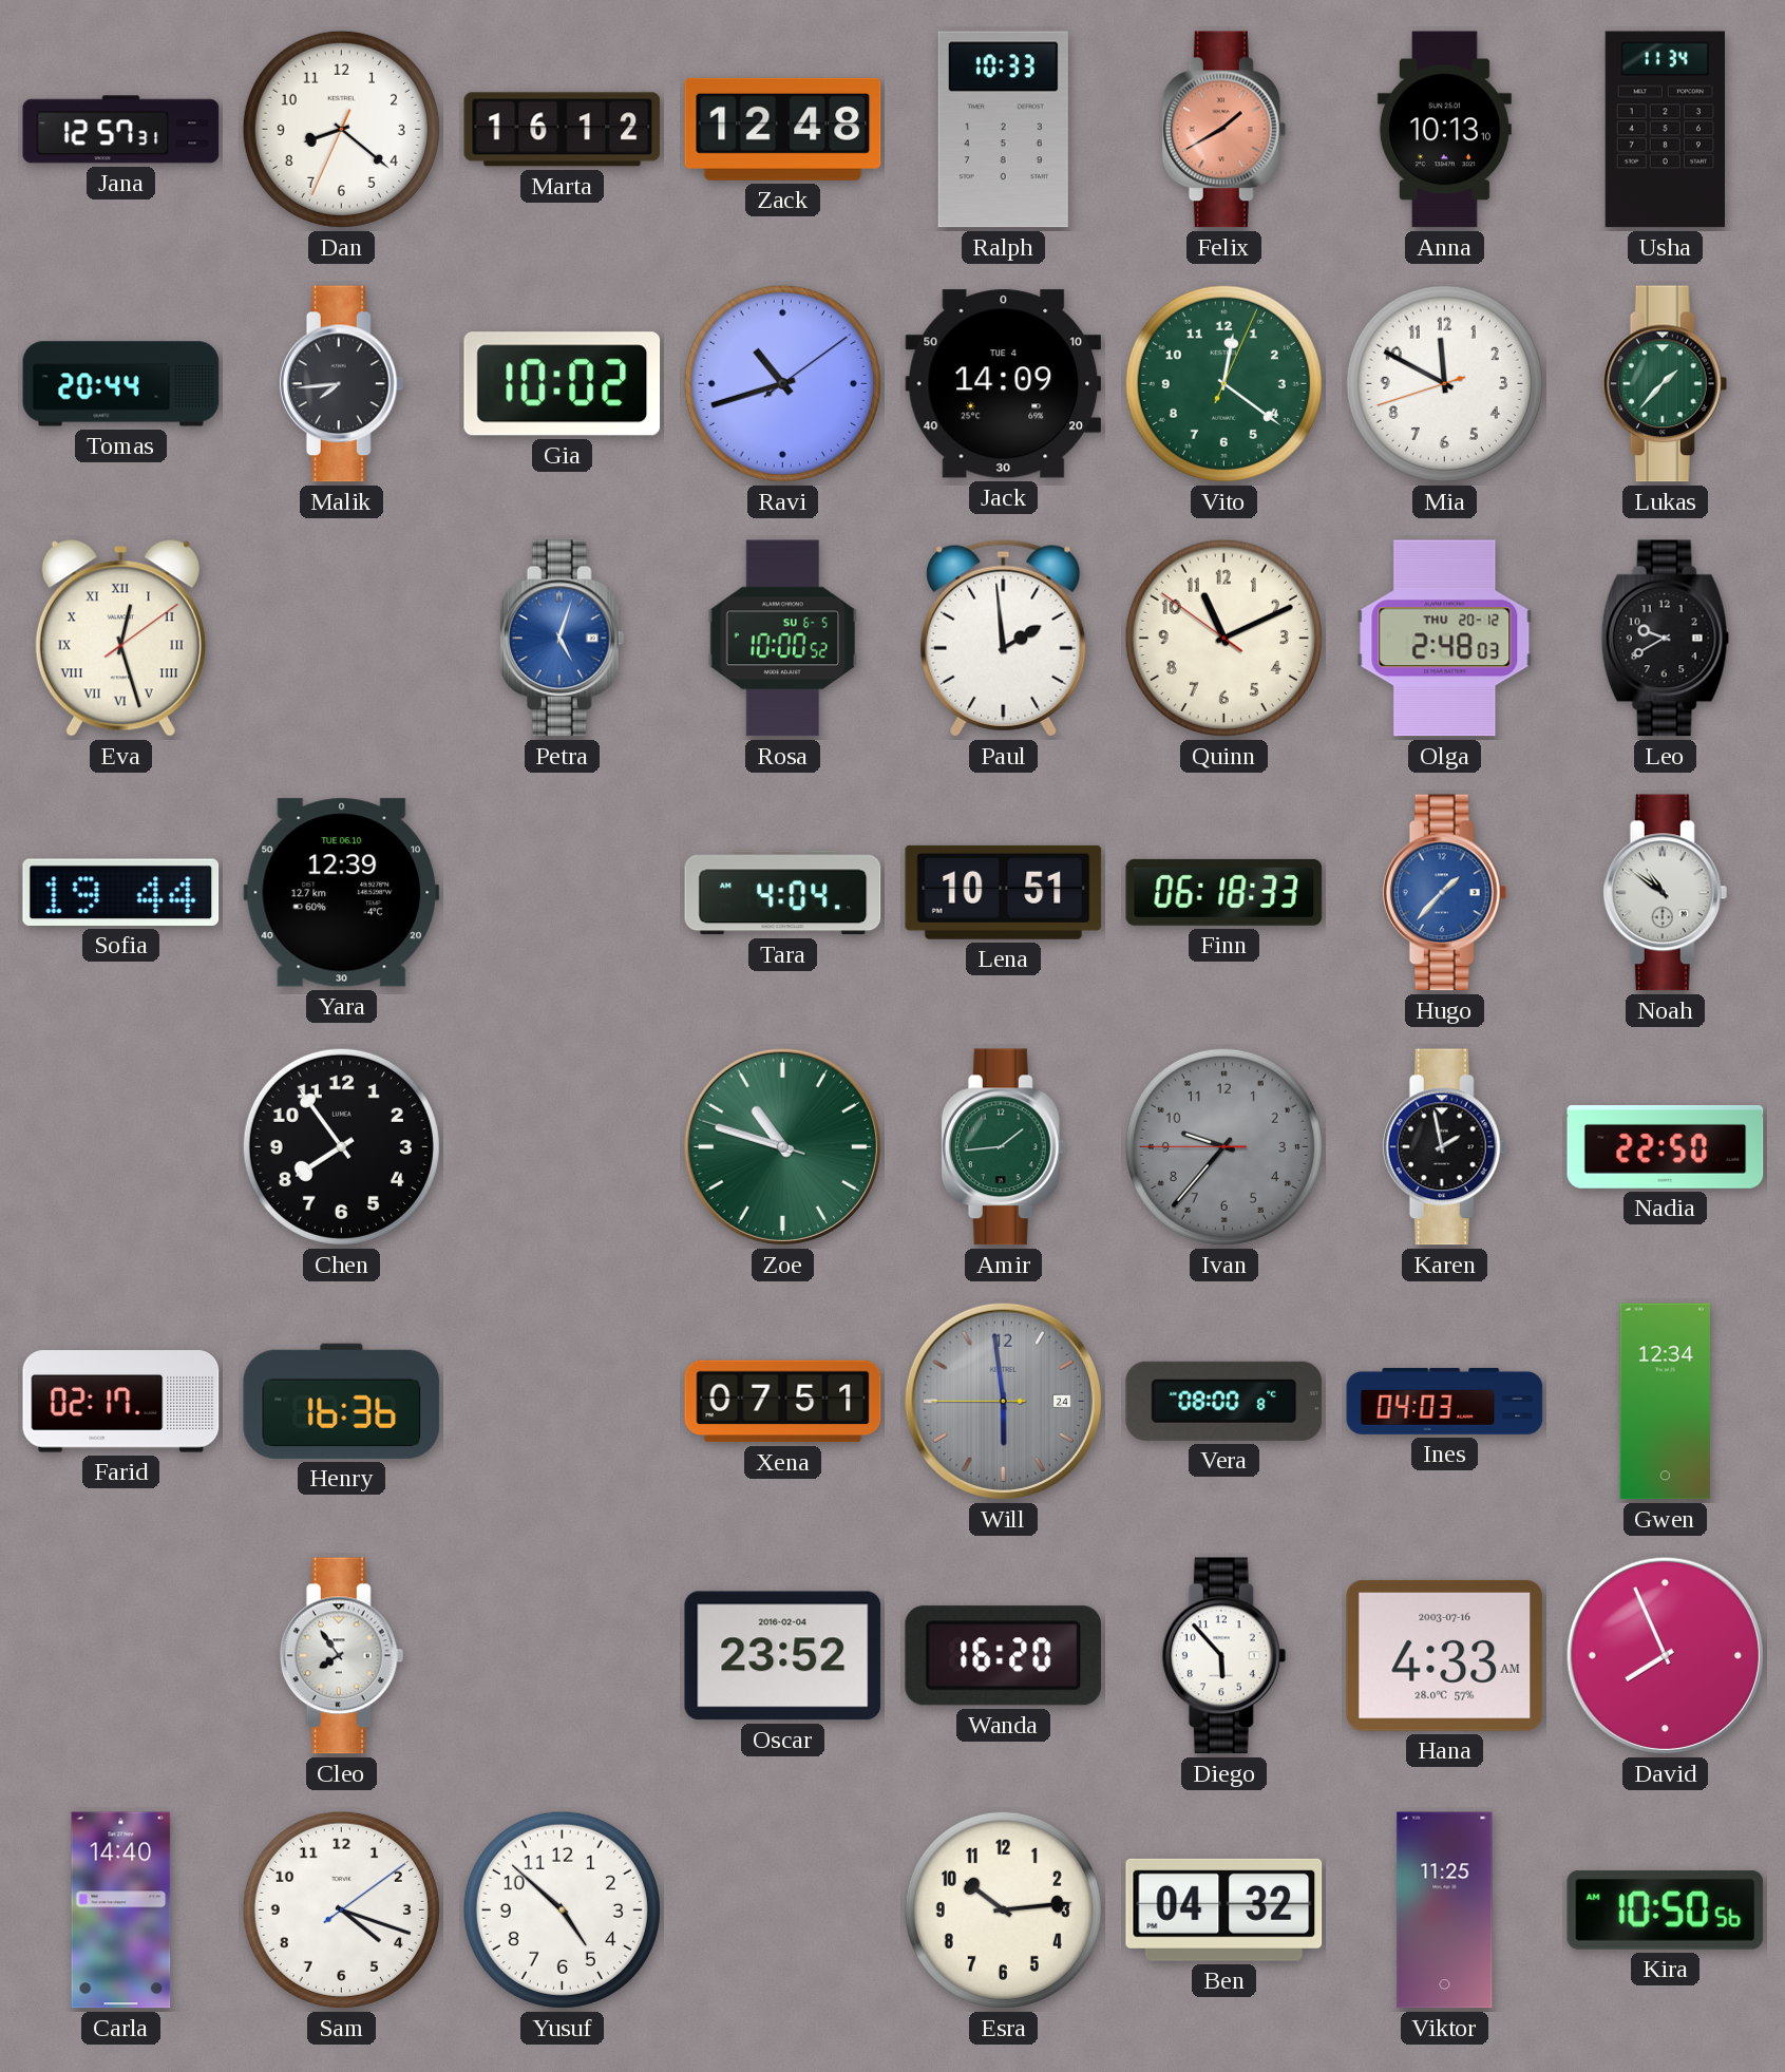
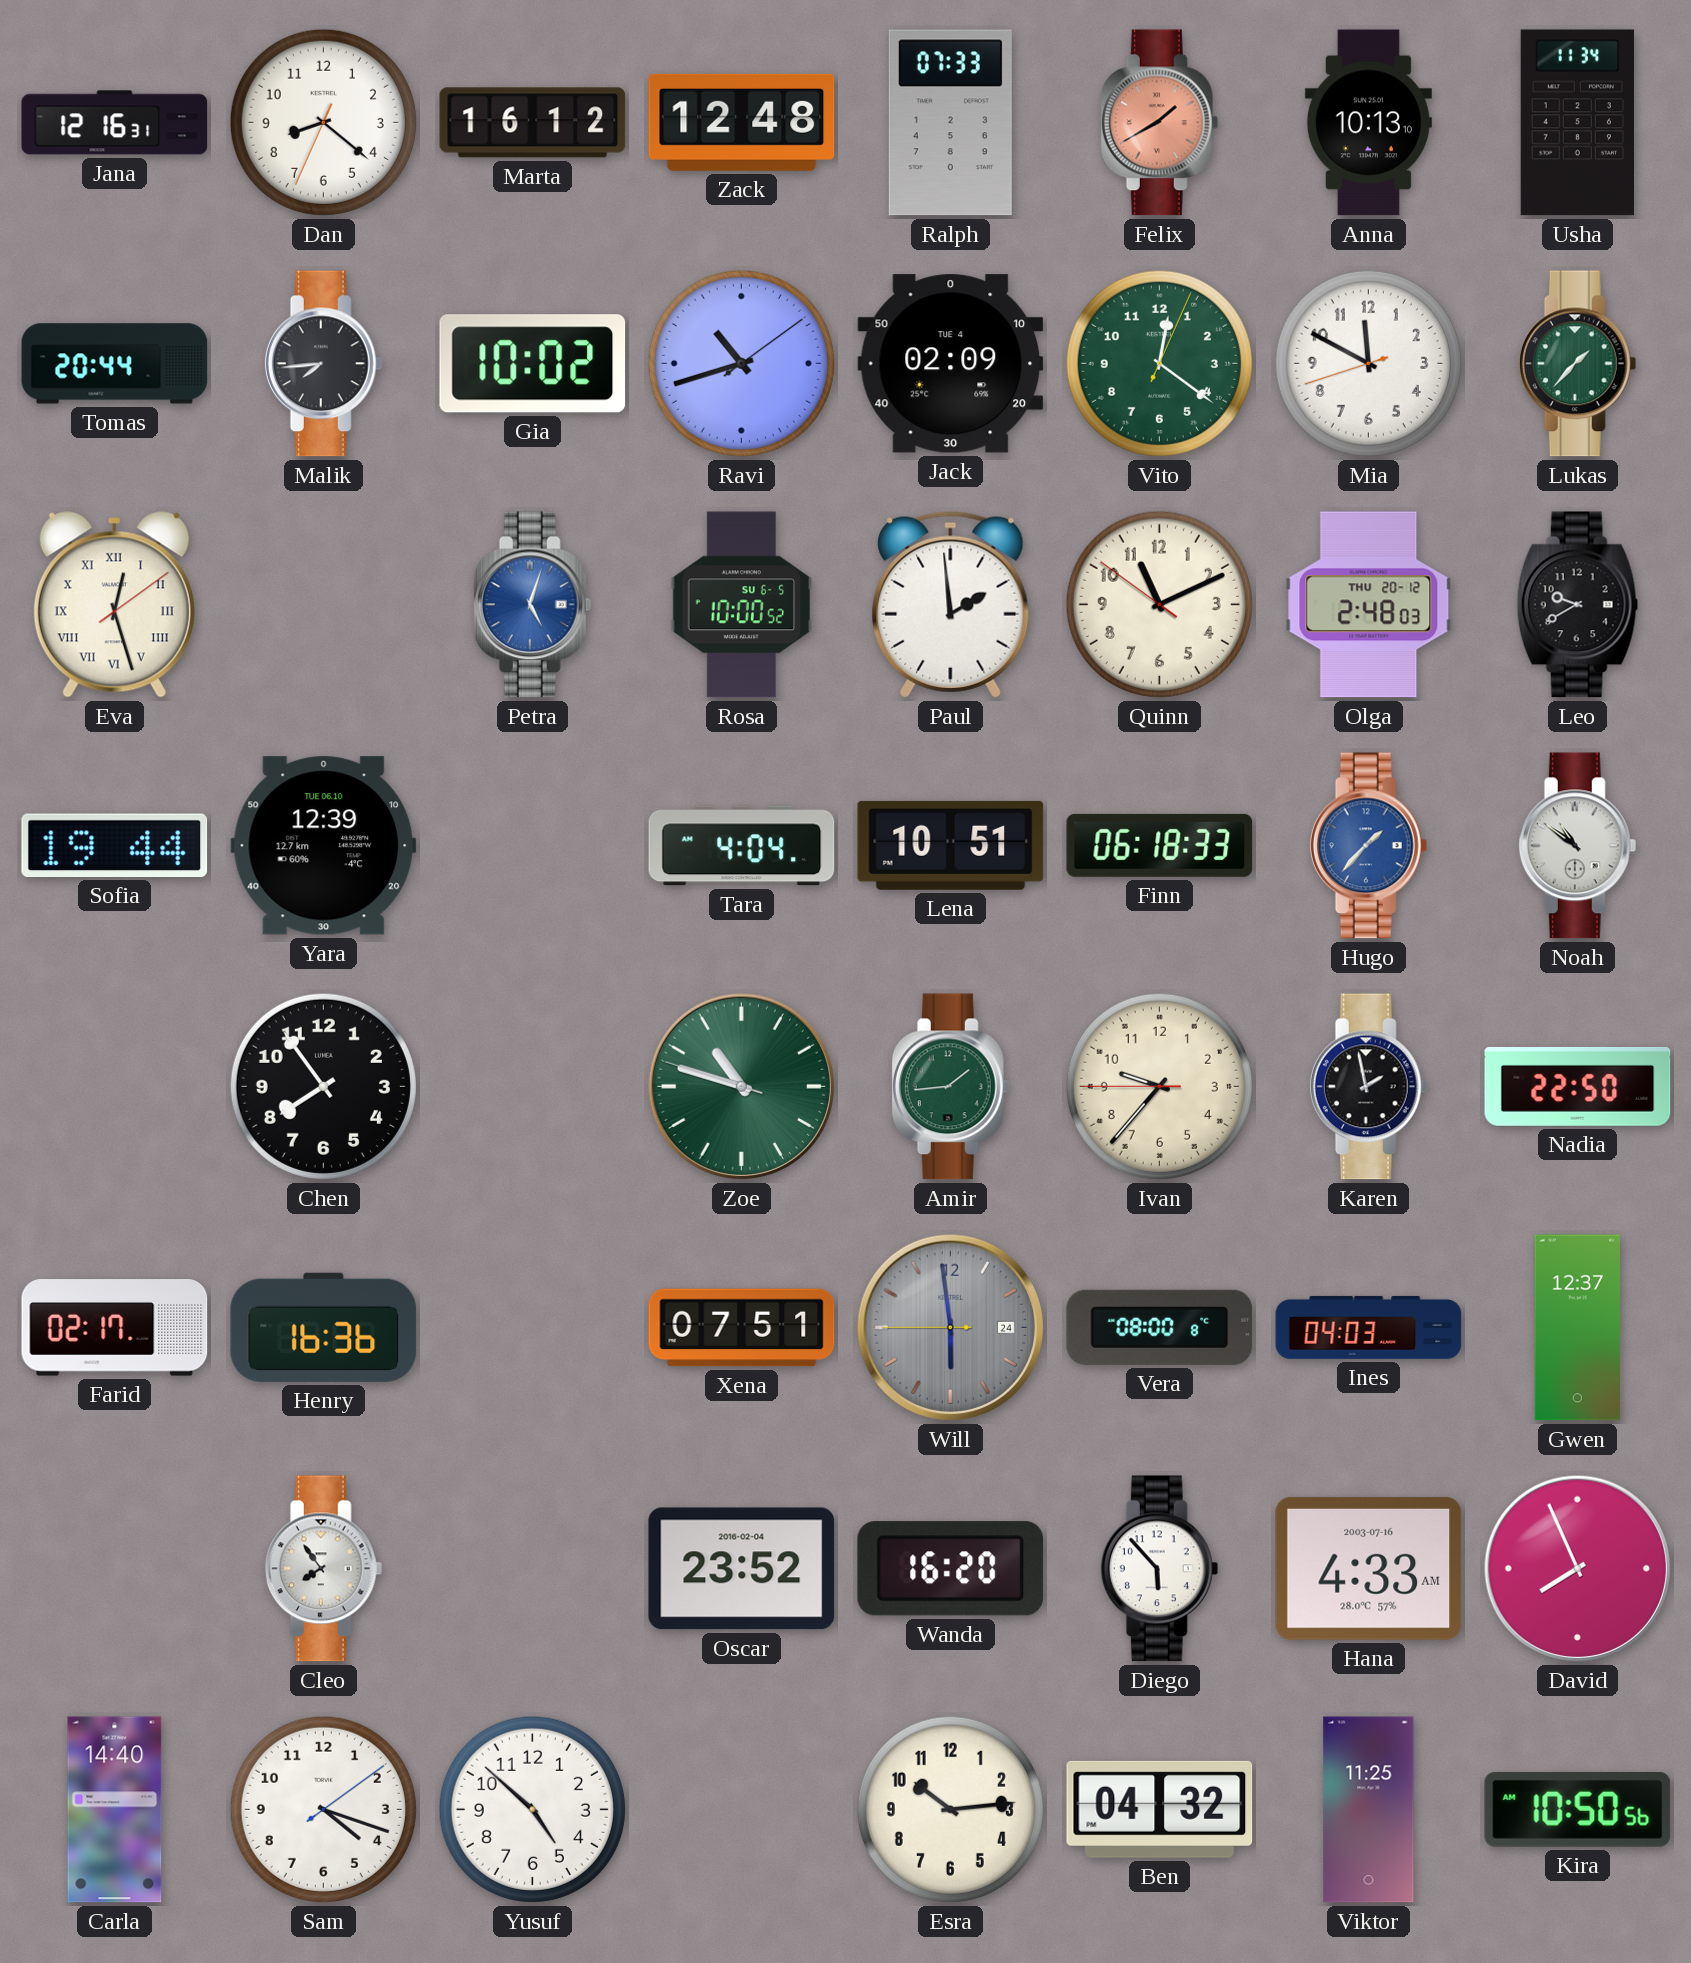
Jana: 12:57 -> 12:16
Ralph: 10:33 -> 07:33
Jack: 14:09 -> 02:09
Ivan dial: grey -> cream
Gwen: 12:34 -> 12:37
